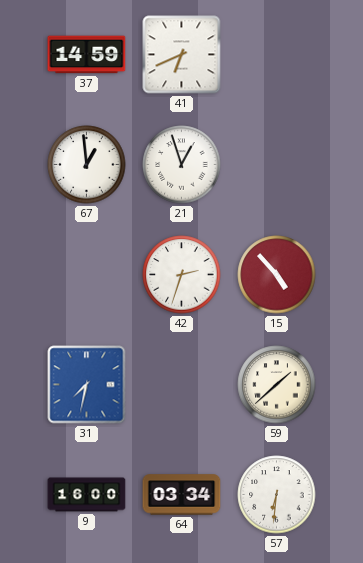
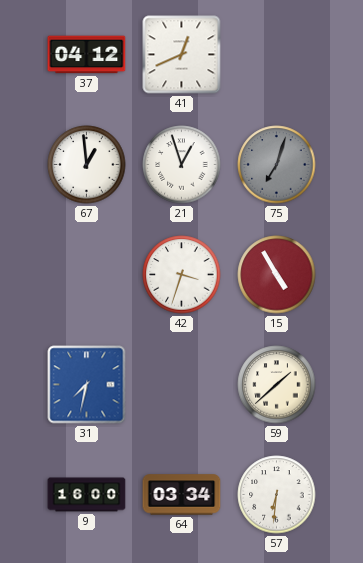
37: 14:59 -> 04:12
41: 6:41 -> 12:41
75: none -> 7:03
42: 2:33 -> 3:33
15: 4:53 -> 4:55
